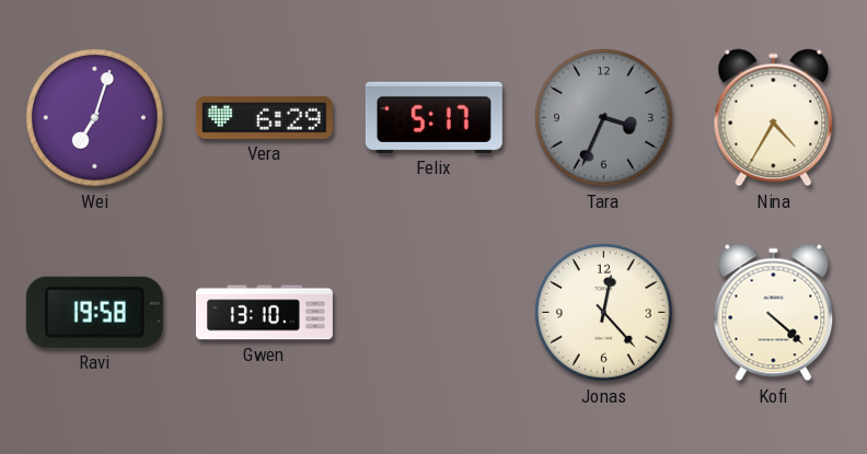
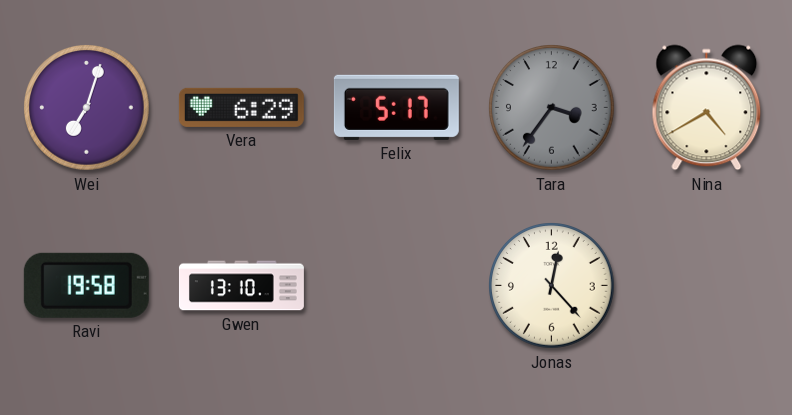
Tara: 3:34 -> 3:36
Nina: 4:35 -> 4:40
Kofi: 4:22 -> none
